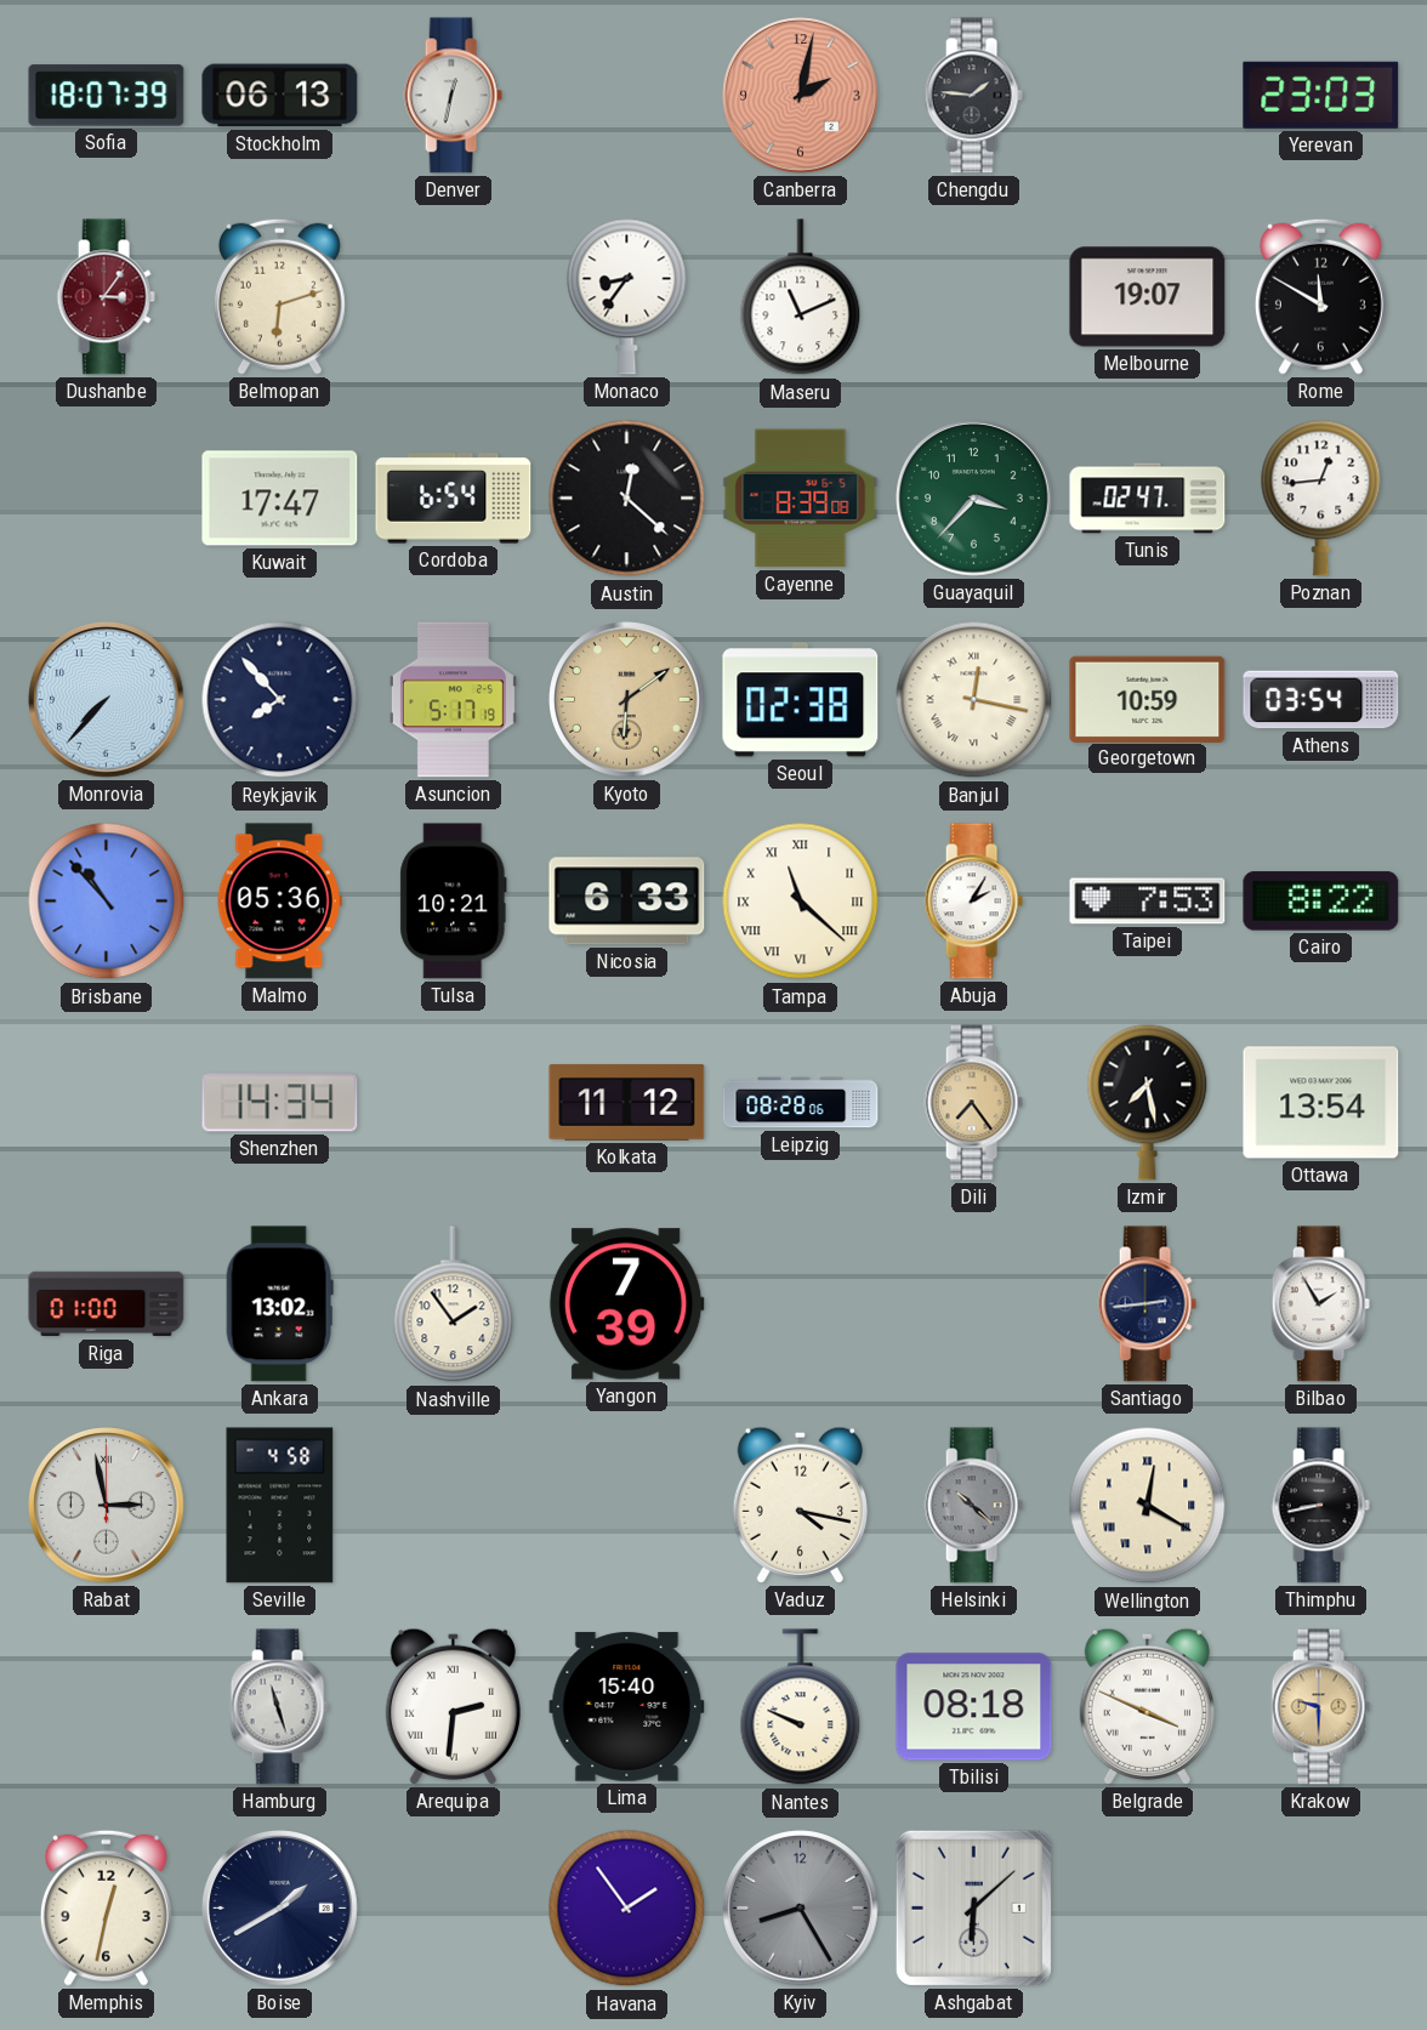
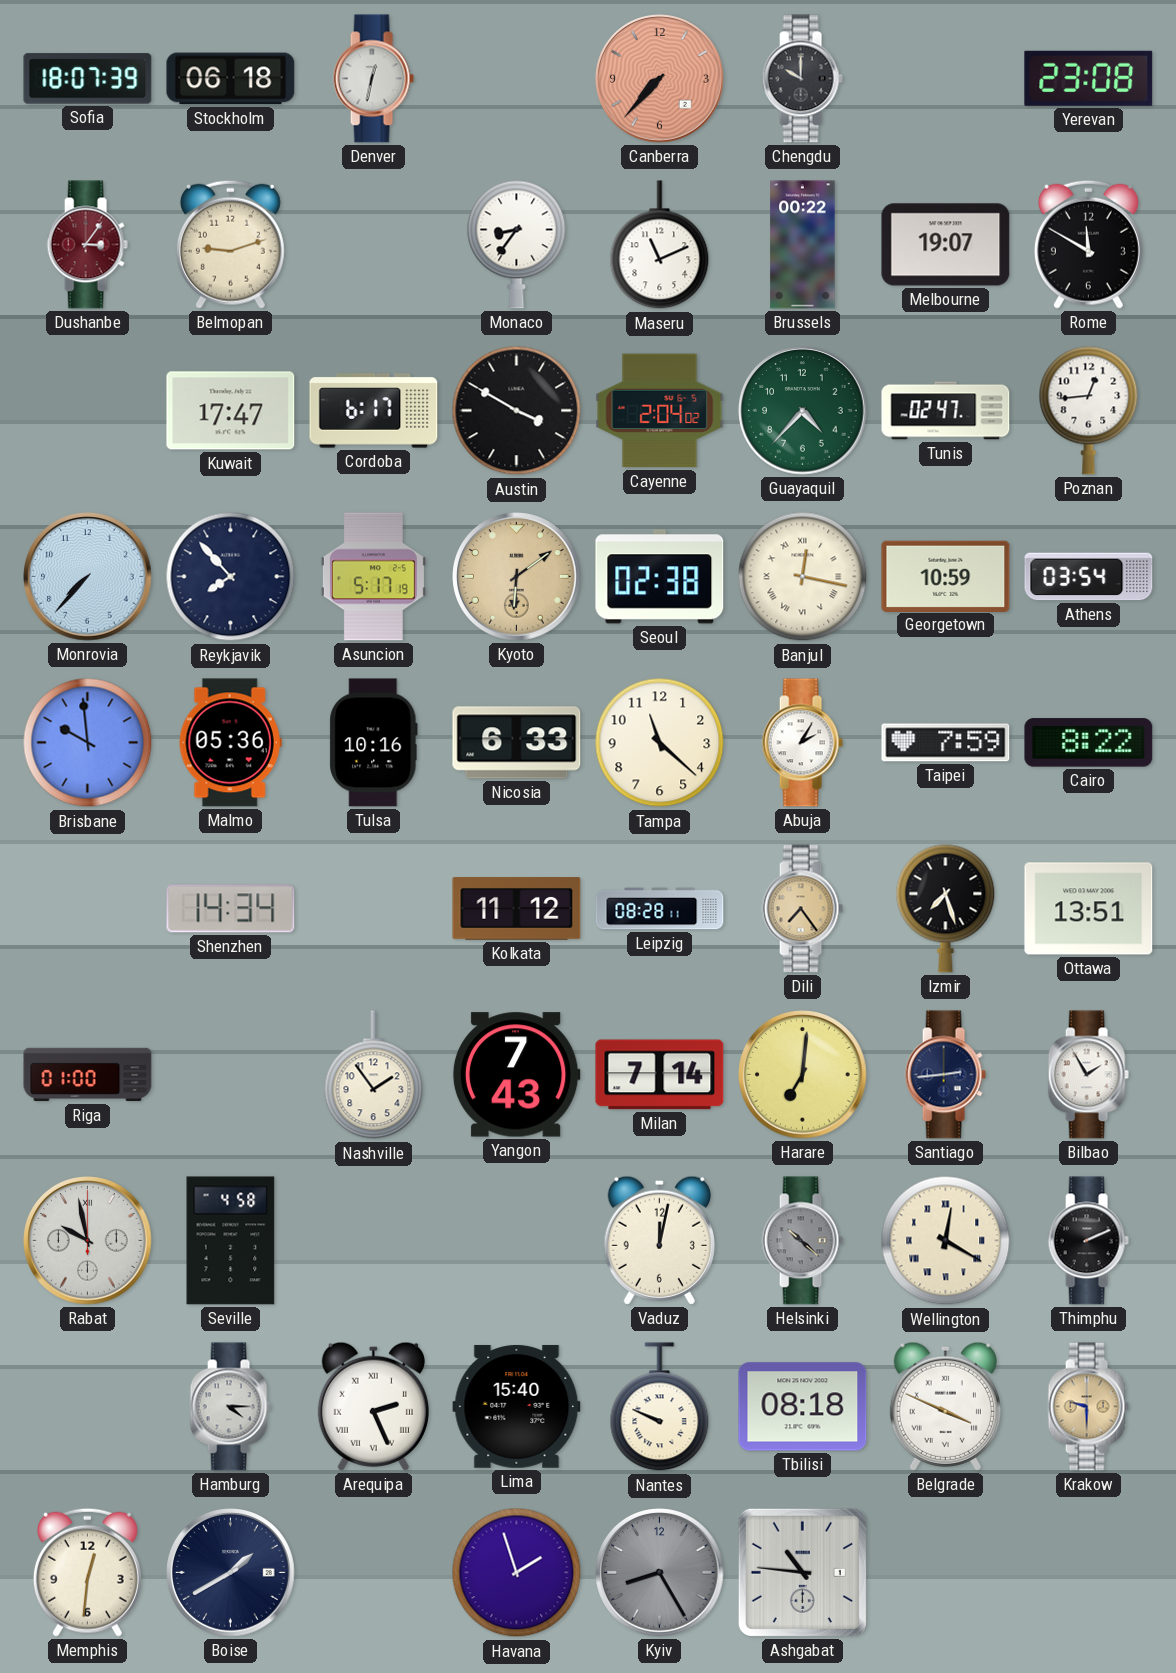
Stockholm: 06:13 -> 06:18
Canberra: 2:02 -> 7:37
Chengdu: 1:46 -> 10:00
Yerevan: 23:03 -> 23:08
Belmopan: 6:12 -> 9:12
Brussels: none -> 00:22
Cordoba: 6:54 -> 6:17
Austin: 12:22 -> 3:50
Cayenne: 8:39 -> 2:04
Guayaquil: 3:37 -> 4:37
Brisbane: 10:53 -> 9:59
Tulsa: 10:21 -> 10:16
Tampa numerals: Roman -> Arabic
Taipei: 7:53 -> 7:59
Leipzig: 08:28:06 -> 08:28:11
Izmir: 7:28 -> 7:27
Ottawa: 13:54 -> 13:51
Ankara: 13:02 -> none
Yangon: 7:39 -> 7:43
Milan: none -> 7:14
Harare: none -> 7:01
Rabat: 2:58 -> 9:58
Vaduz: 4:17 -> 12:02
Thimphu: 8:43 -> 2:11
Hamburg: 11:27 -> 4:15
Arequipa: 2:31 -> 2:26
Memphis: 12:32 -> 12:31
Havana: 1:54 -> 1:57
Ashgabat: 6:08 -> 10:46
